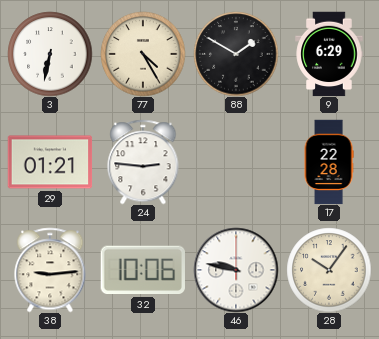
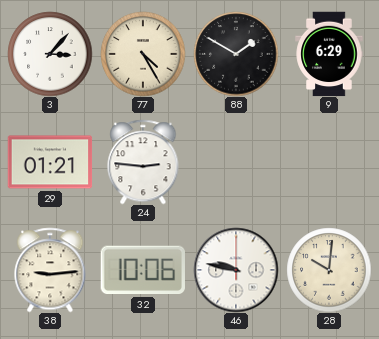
3: 6:32 -> 3:07
17: 22:28 -> none
28: 10:06 -> 10:01
